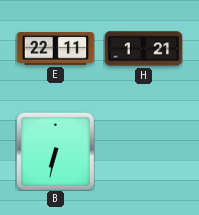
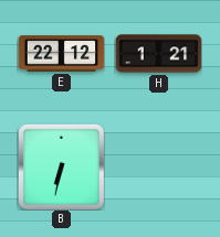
E: 22:11 -> 22:12
